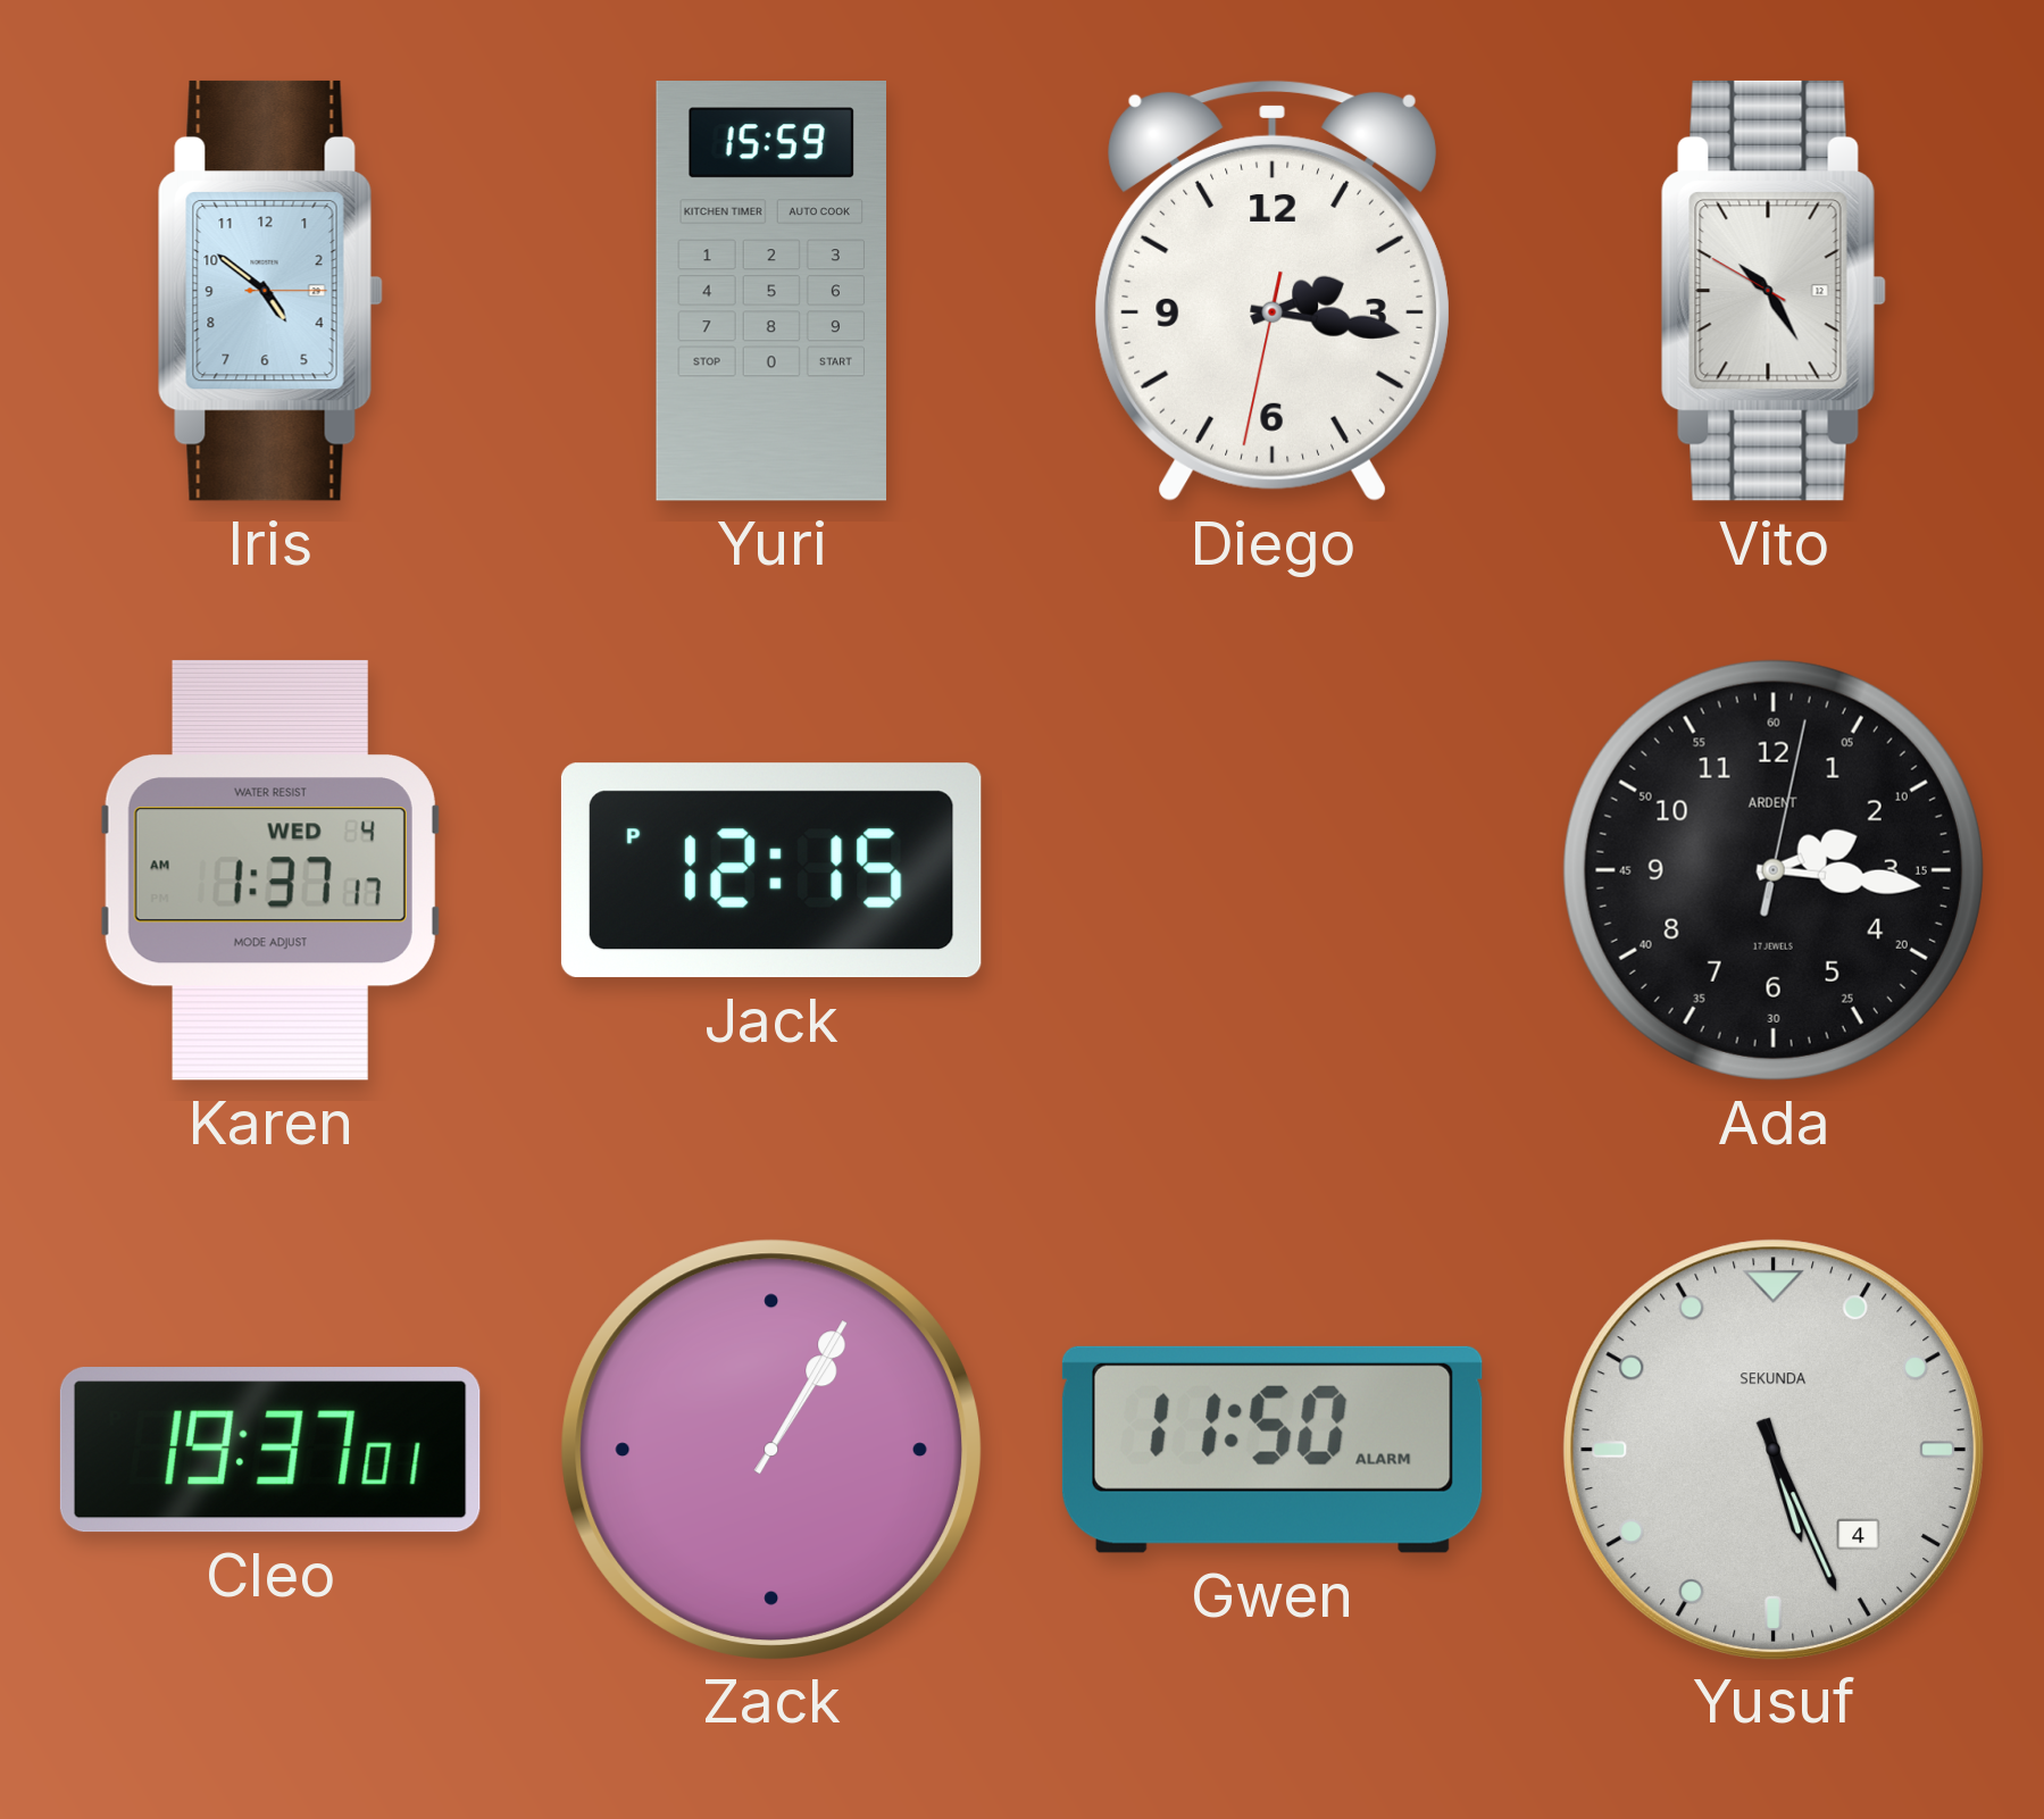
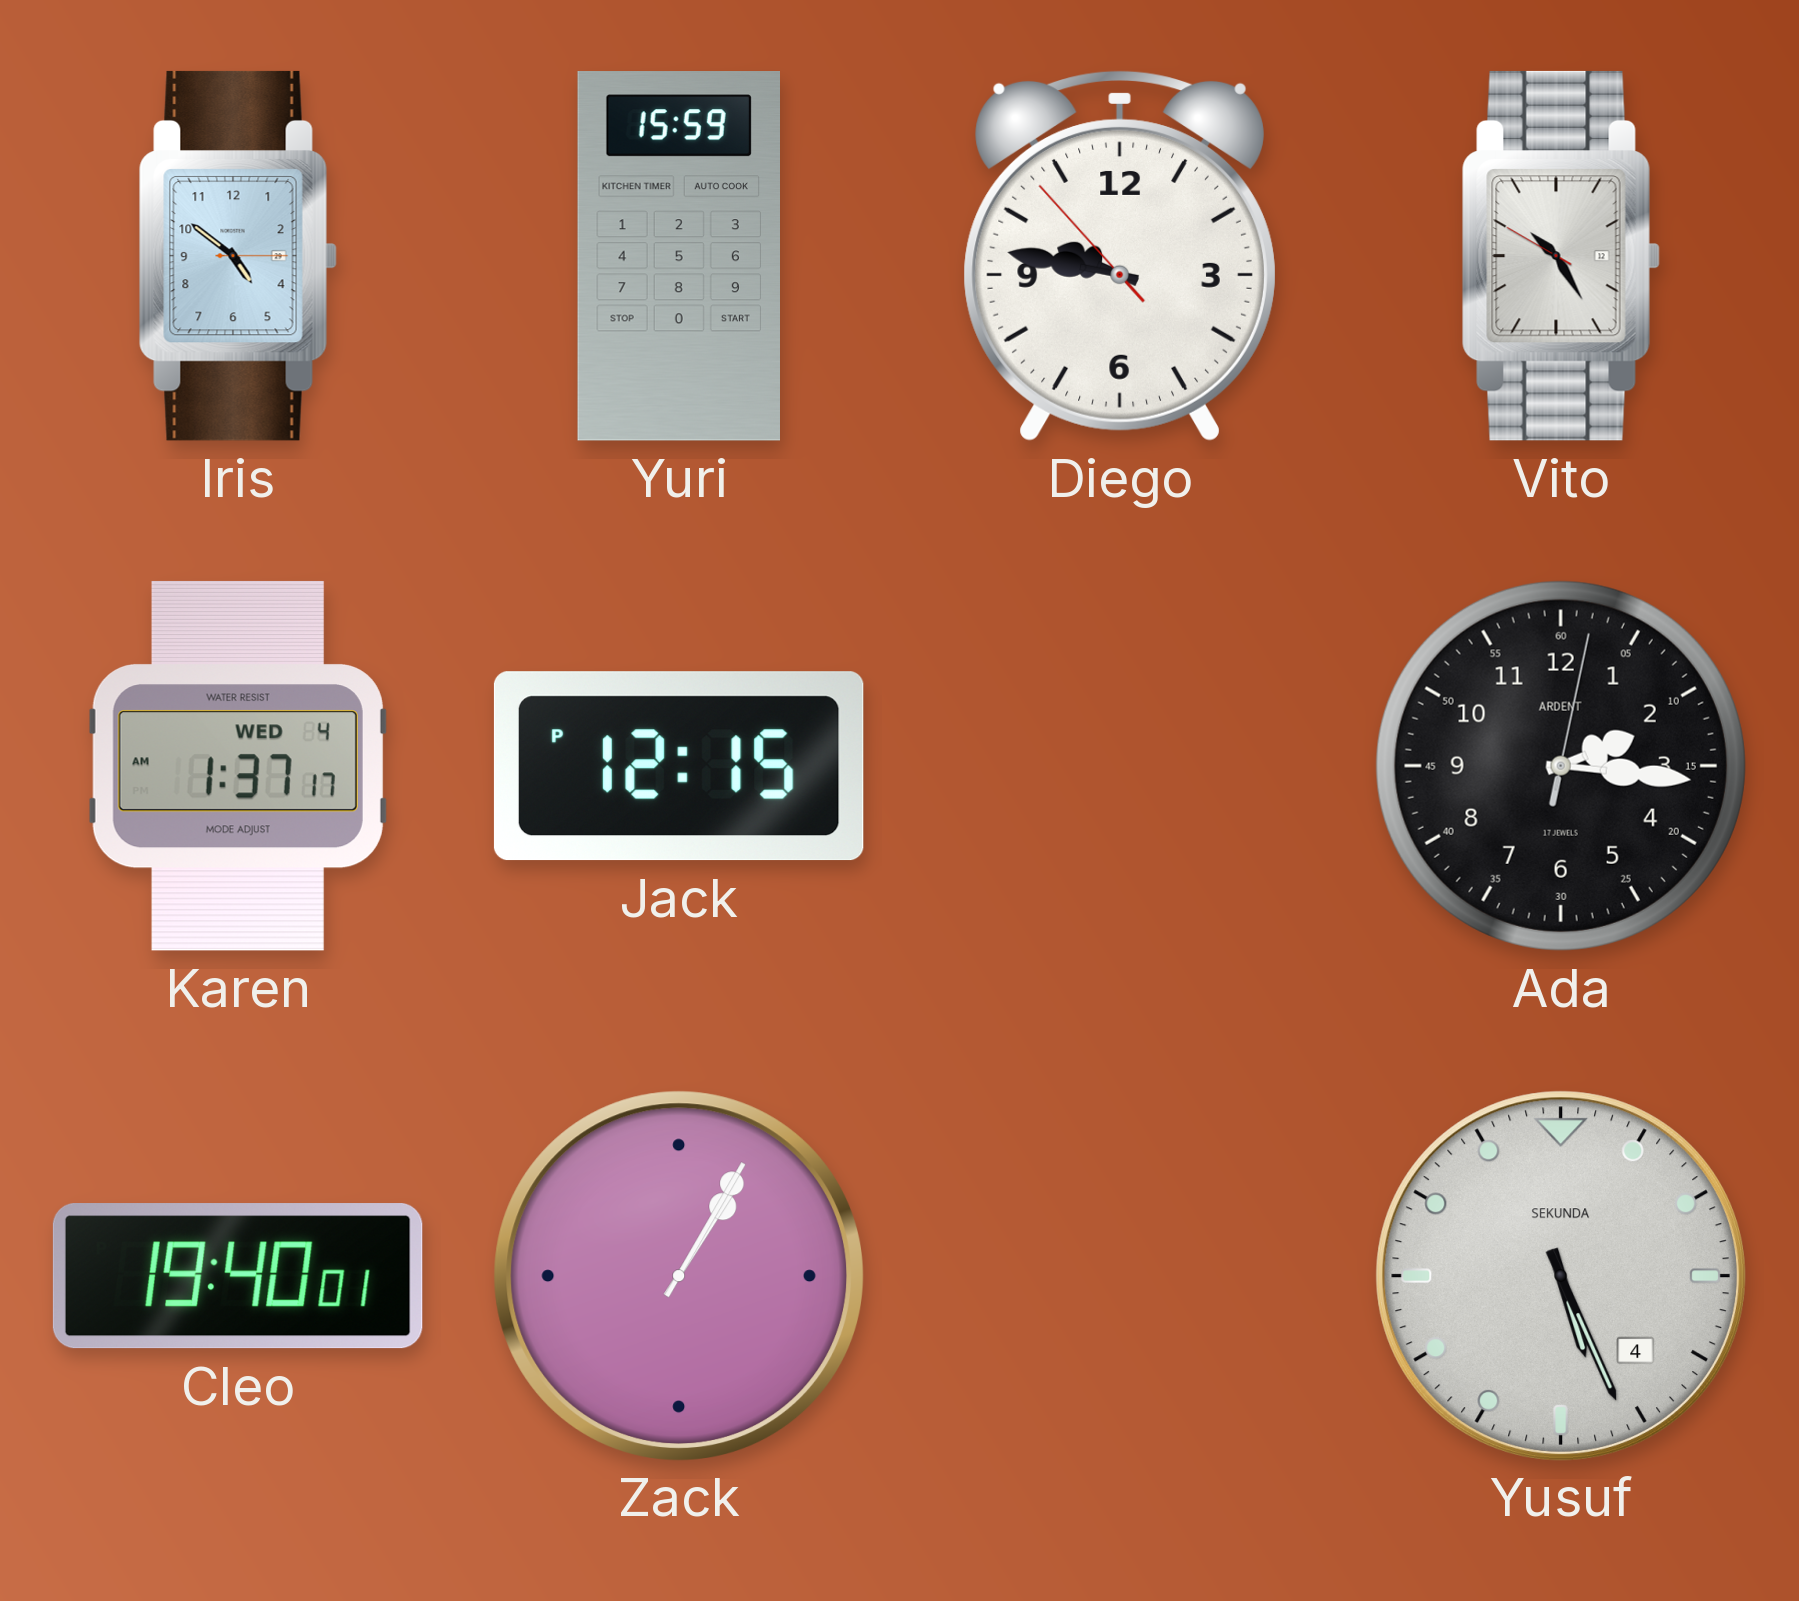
Diego: 2:16 -> 9:46
Cleo: 19:37 -> 19:40
Gwen: 11:50 -> none
